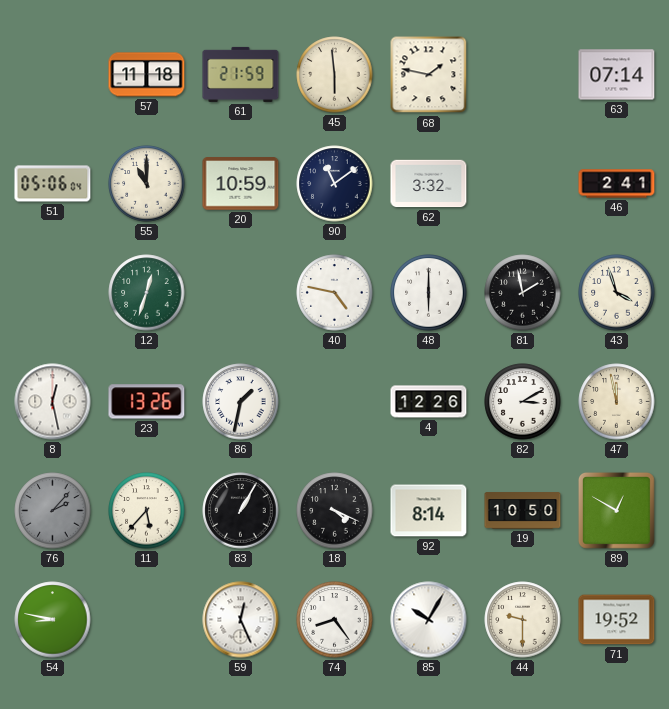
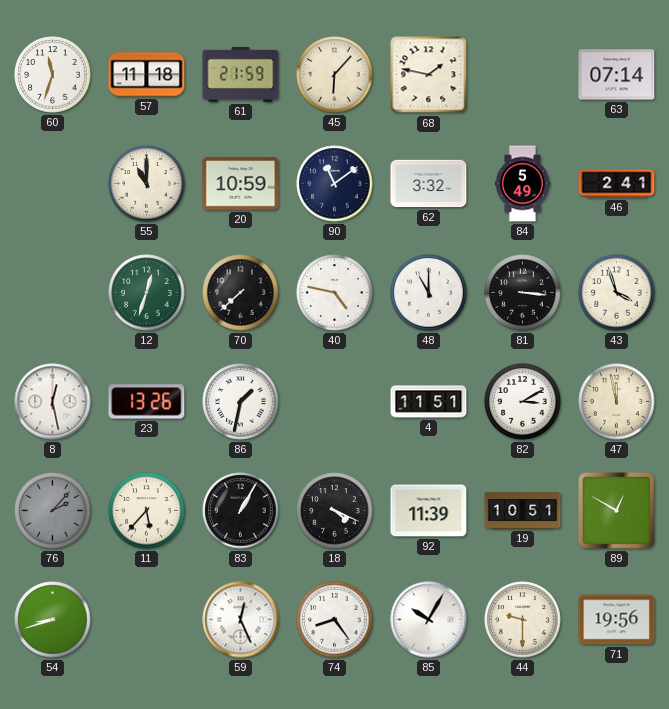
60: none -> 11:33
45: 5:59 -> 6:07
51: 05:06 -> none
84: none -> 5:49
70: none -> 7:38
48: 6:00 -> 11:00
81: 1:58 -> 3:16
4: 12:26 -> 11:51
92: 8:14 -> 11:39
19: 10:50 -> 10:51
54: 8:47 -> 8:42
71: 19:52 -> 19:56
